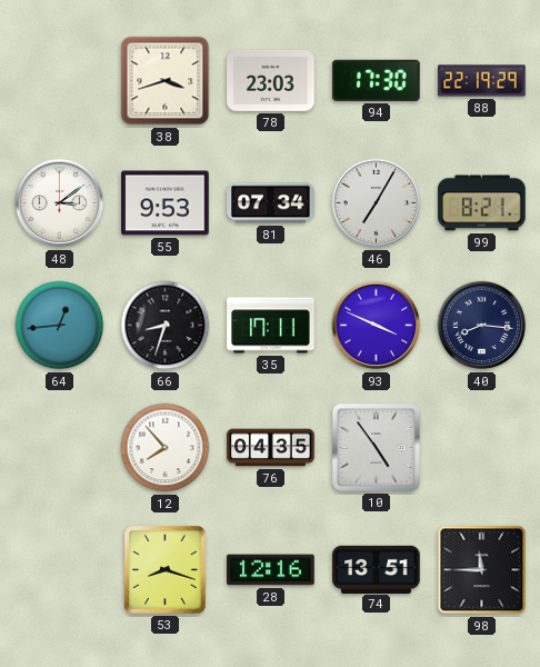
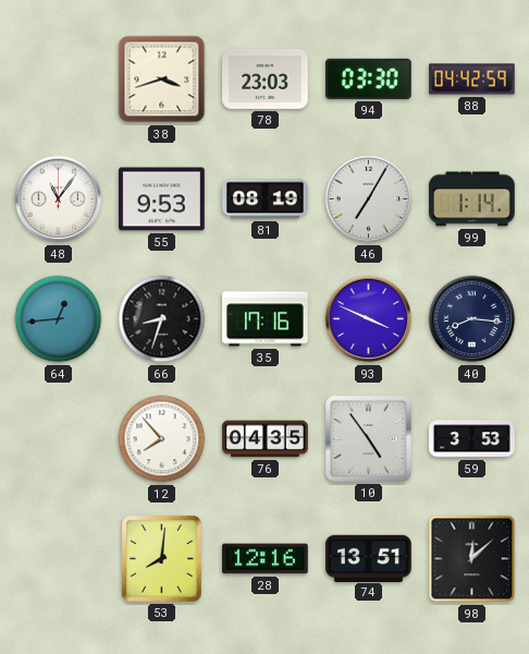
94: 17:30 -> 03:30
88: 22:19 -> 04:42
48: 3:09 -> 11:06
81: 07:34 -> 08:19
99: 8:21 -> 1:14
35: 17:11 -> 17:16
59: none -> 3:53
53: 8:18 -> 8:01
98: 11:45 -> 12:08
